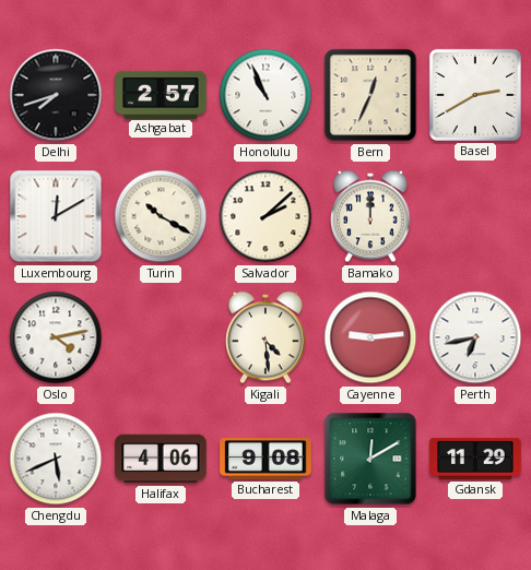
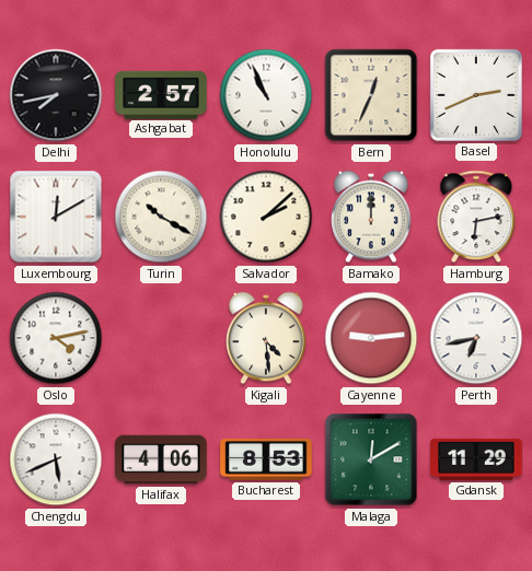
Delhi: 7:42 -> 7:43
Basel: 2:40 -> 2:41
Hamburg: none -> 6:13
Bucharest: 9:08 -> 8:53
